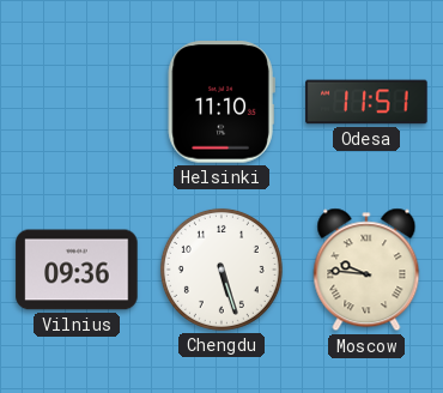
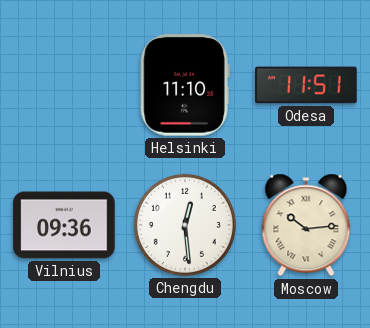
Chengdu: 5:27 -> 12:29
Moscow: 9:46 -> 10:14
